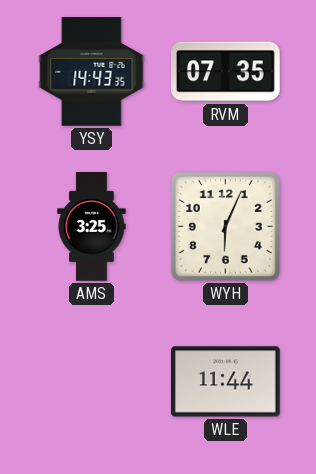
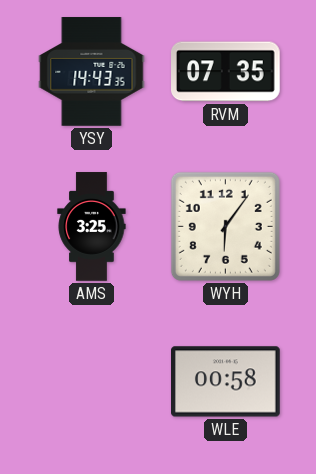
WYH: 6:04 -> 6:06
WLE: 11:44 -> 00:58
